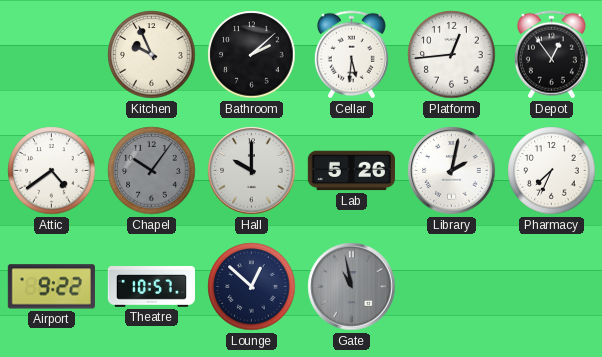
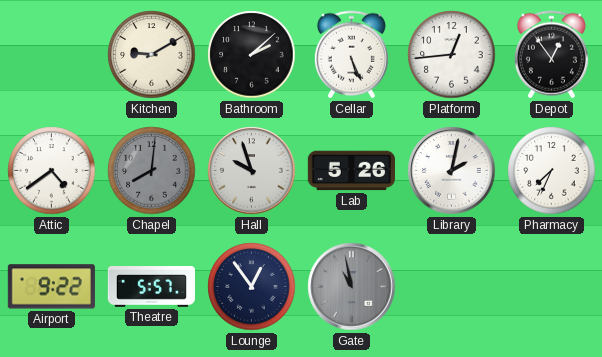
Kitchen: 9:56 -> 9:10
Cellar: 5:31 -> 5:26
Chapel: 10:06 -> 8:01
Hall: 10:00 -> 9:57
Theatre: 10:57 -> 5:57
Lounge: 12:52 -> 12:54
